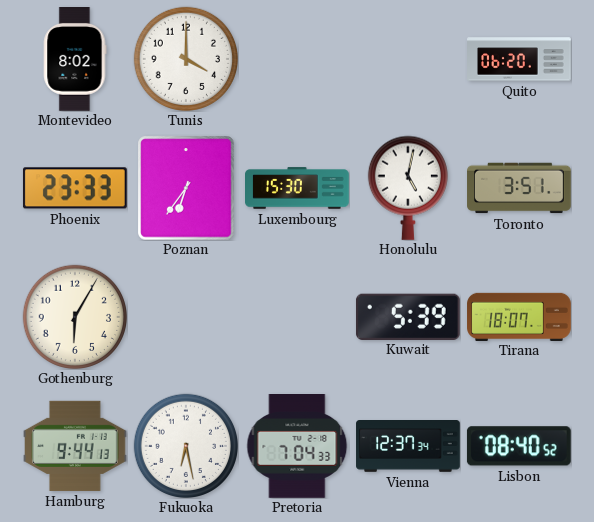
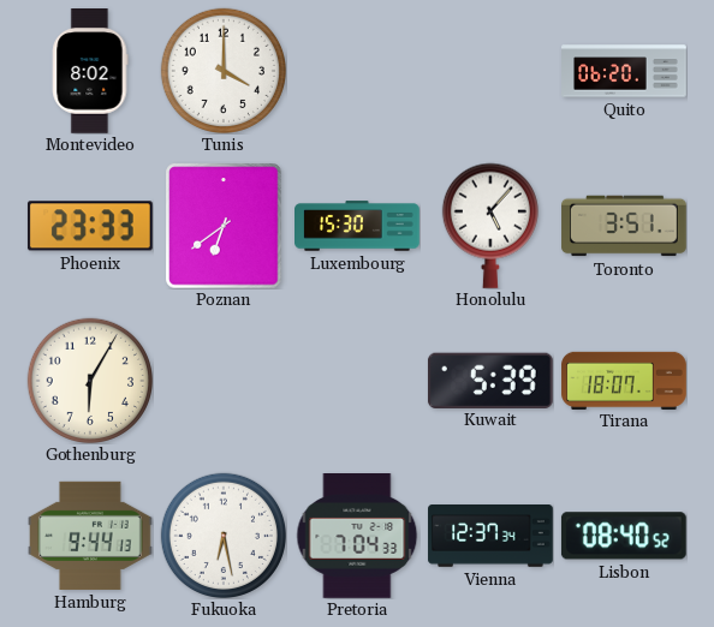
Poznan: 6:36 -> 6:39
Honolulu: 5:02 -> 5:07
